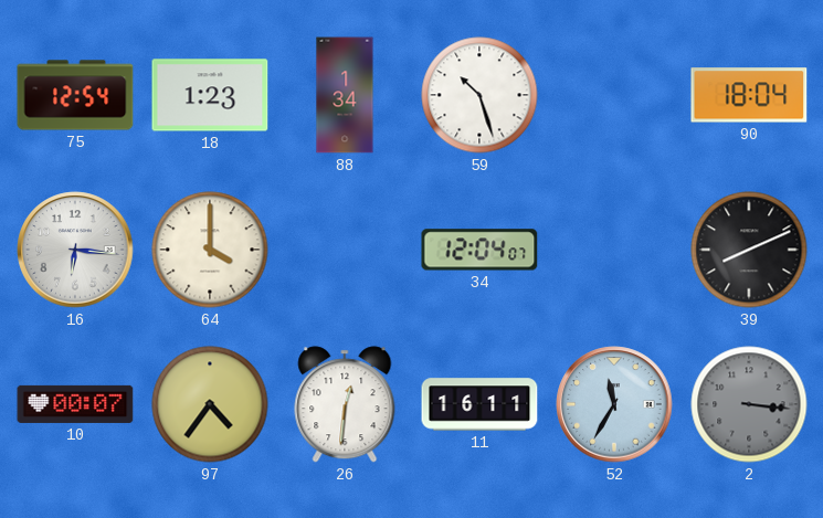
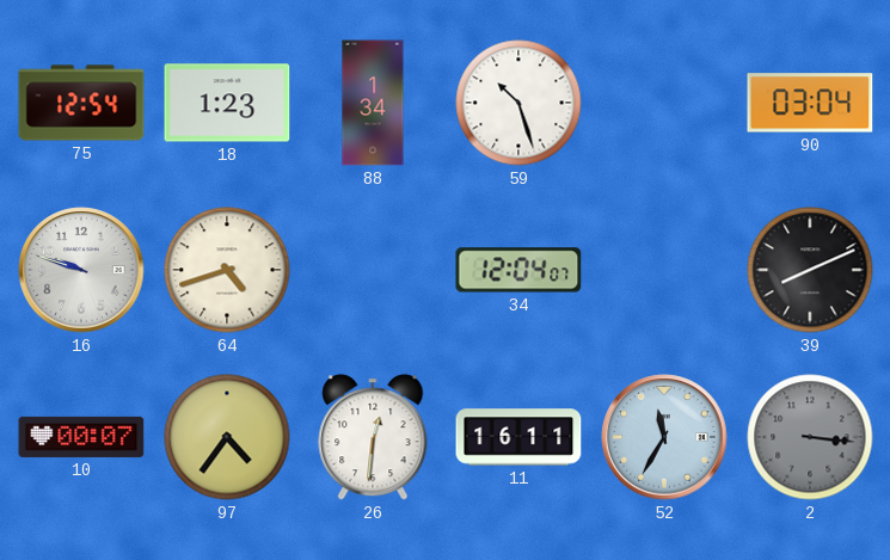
90: 18:04 -> 03:04
16: 6:16 -> 9:48
64: 4:00 -> 4:42
